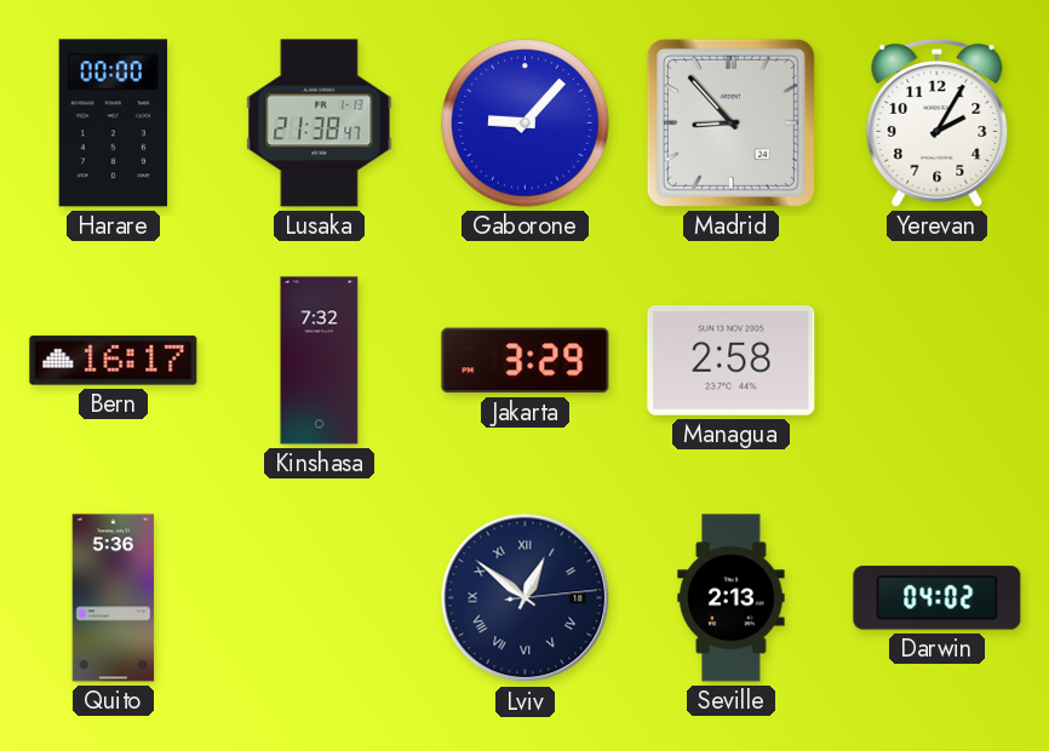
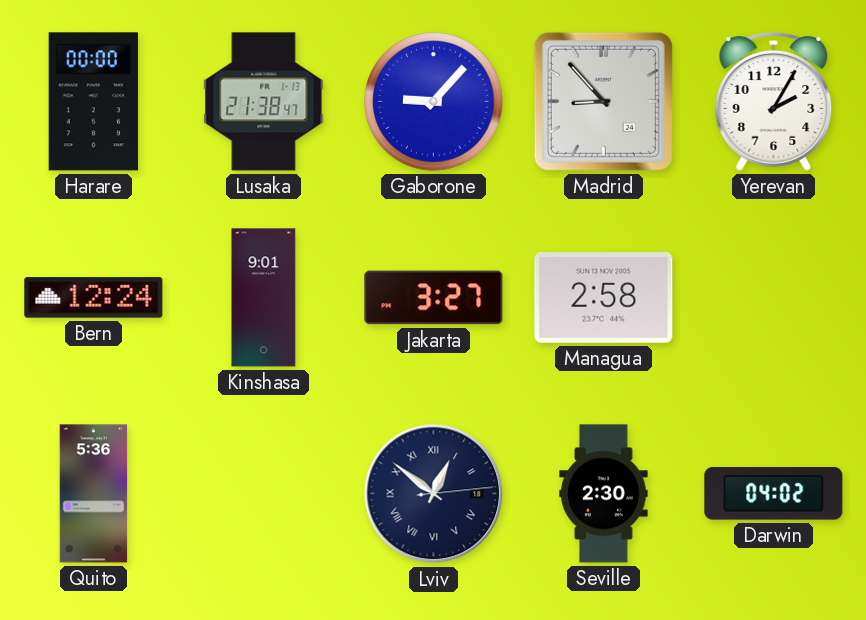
Bern: 16:17 -> 12:24
Kinshasa: 7:32 -> 9:01
Jakarta: 3:29 -> 3:27
Seville: 2:13 -> 2:30
